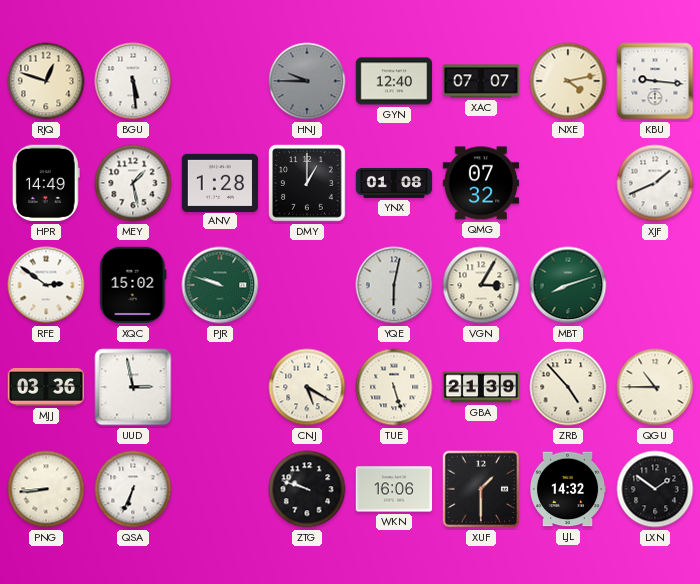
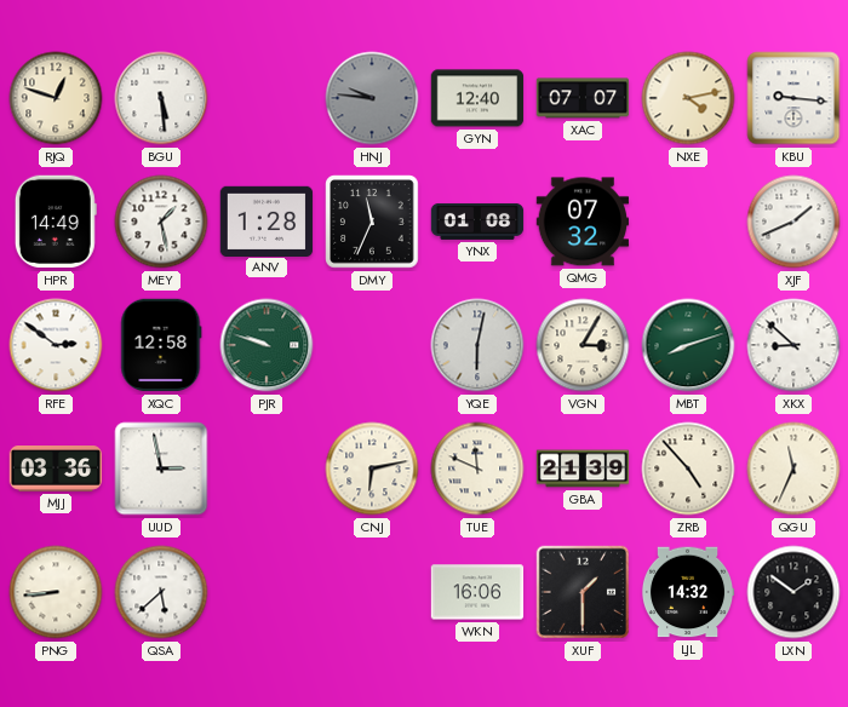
HNJ: 9:45 -> 9:46
DMY: 1:00 -> 11:34
XQC: 15:02 -> 12:58
XKX: none -> 8:52
CNJ: 5:20 -> 6:13
TUE: 5:27 -> 11:49
QGU: 10:45 -> 11:34
QSA: 6:34 -> 5:38
ZTG: 9:48 -> none
